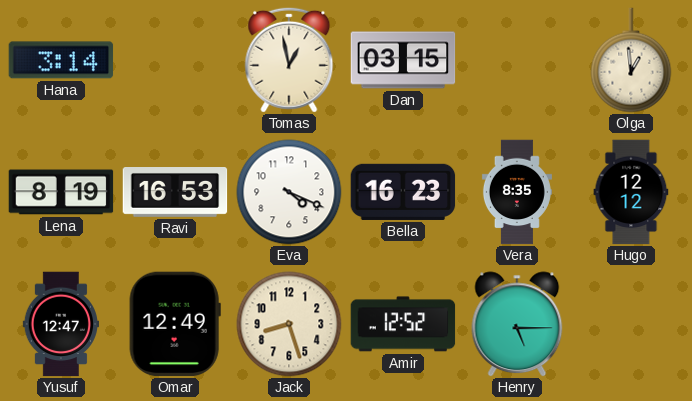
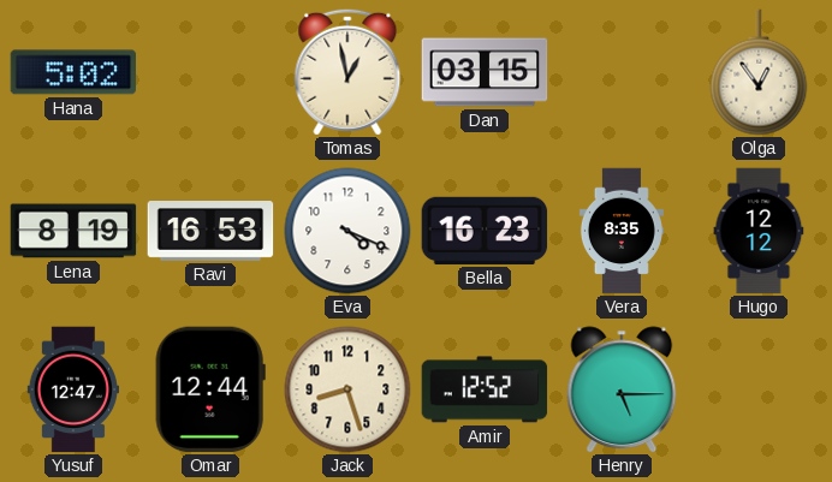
Hana: 3:14 -> 5:02
Olga: 12:59 -> 12:54
Omar: 12:49 -> 12:44
